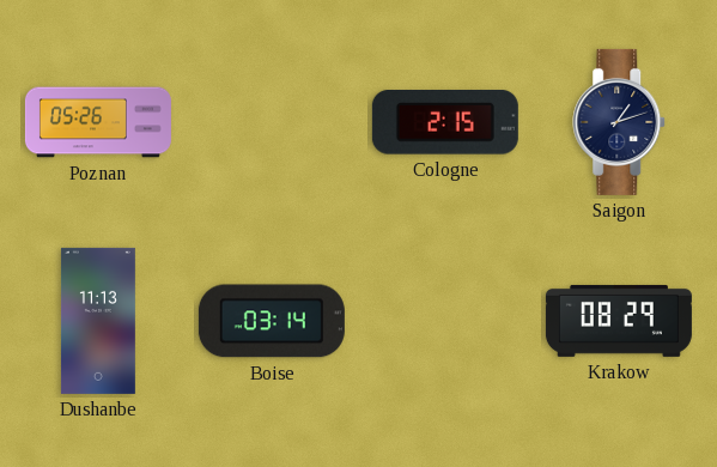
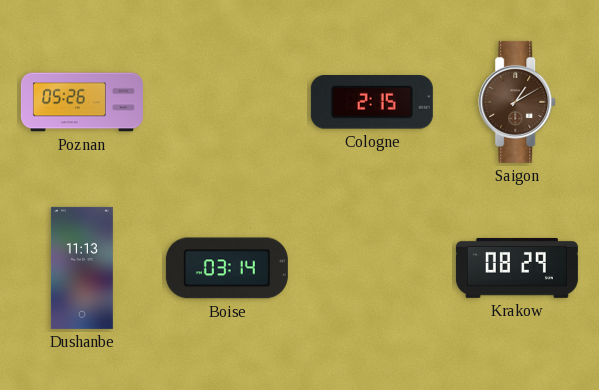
Saigon: 1:12 -> 1:10
Saigon dial: navy -> brown
